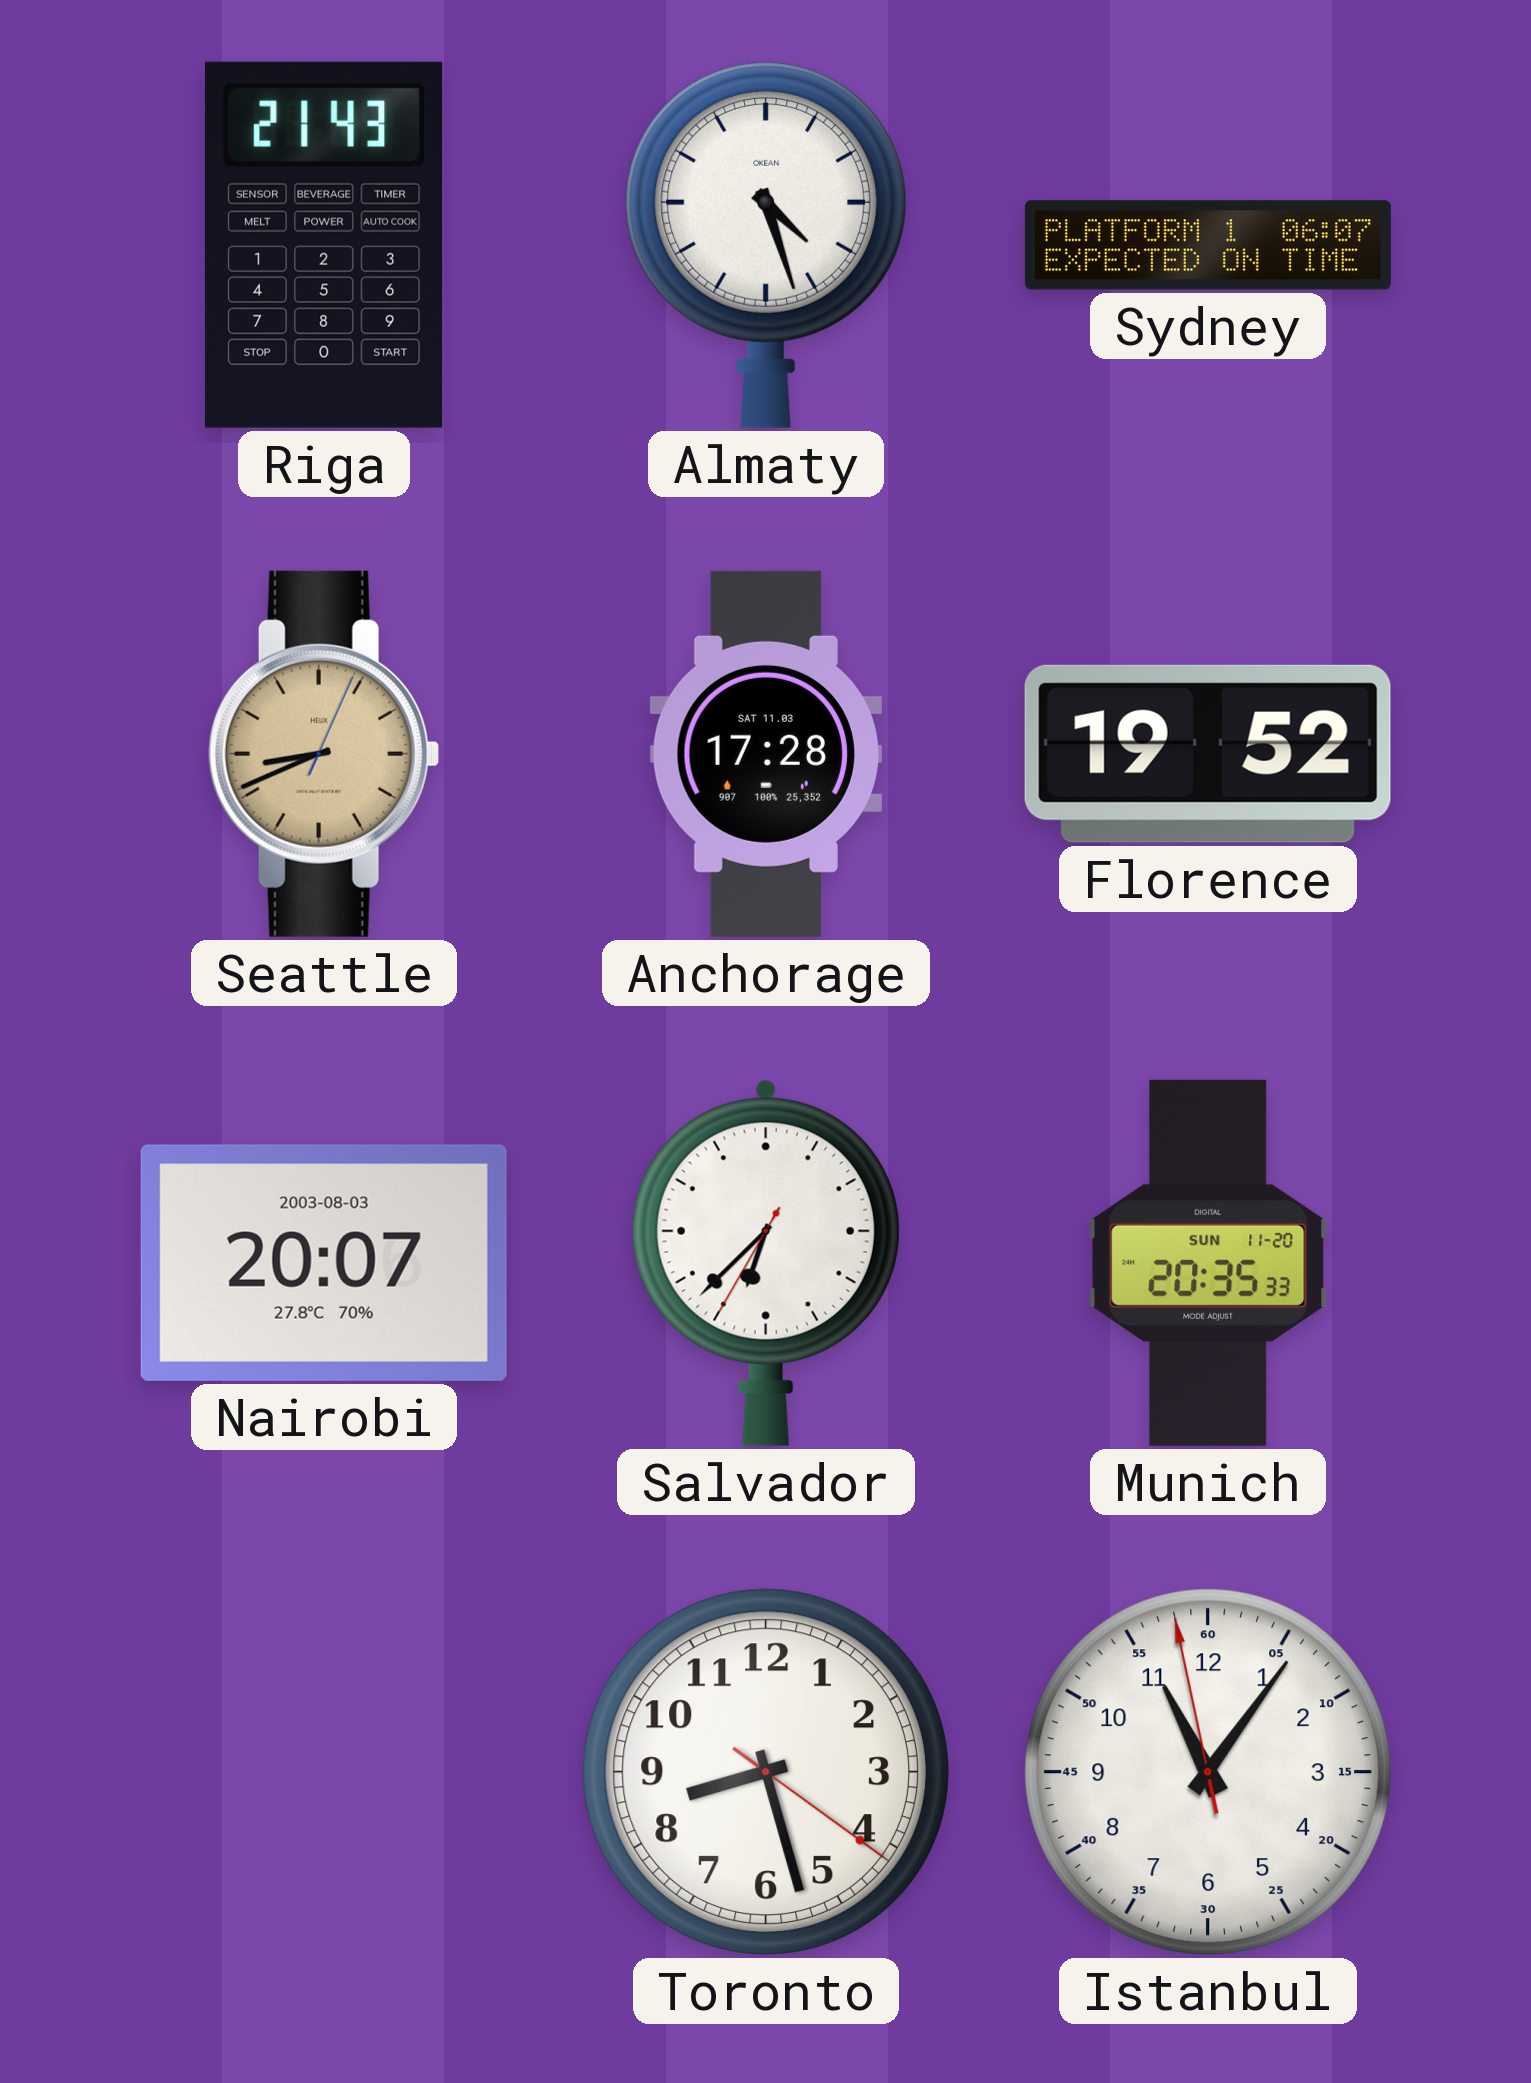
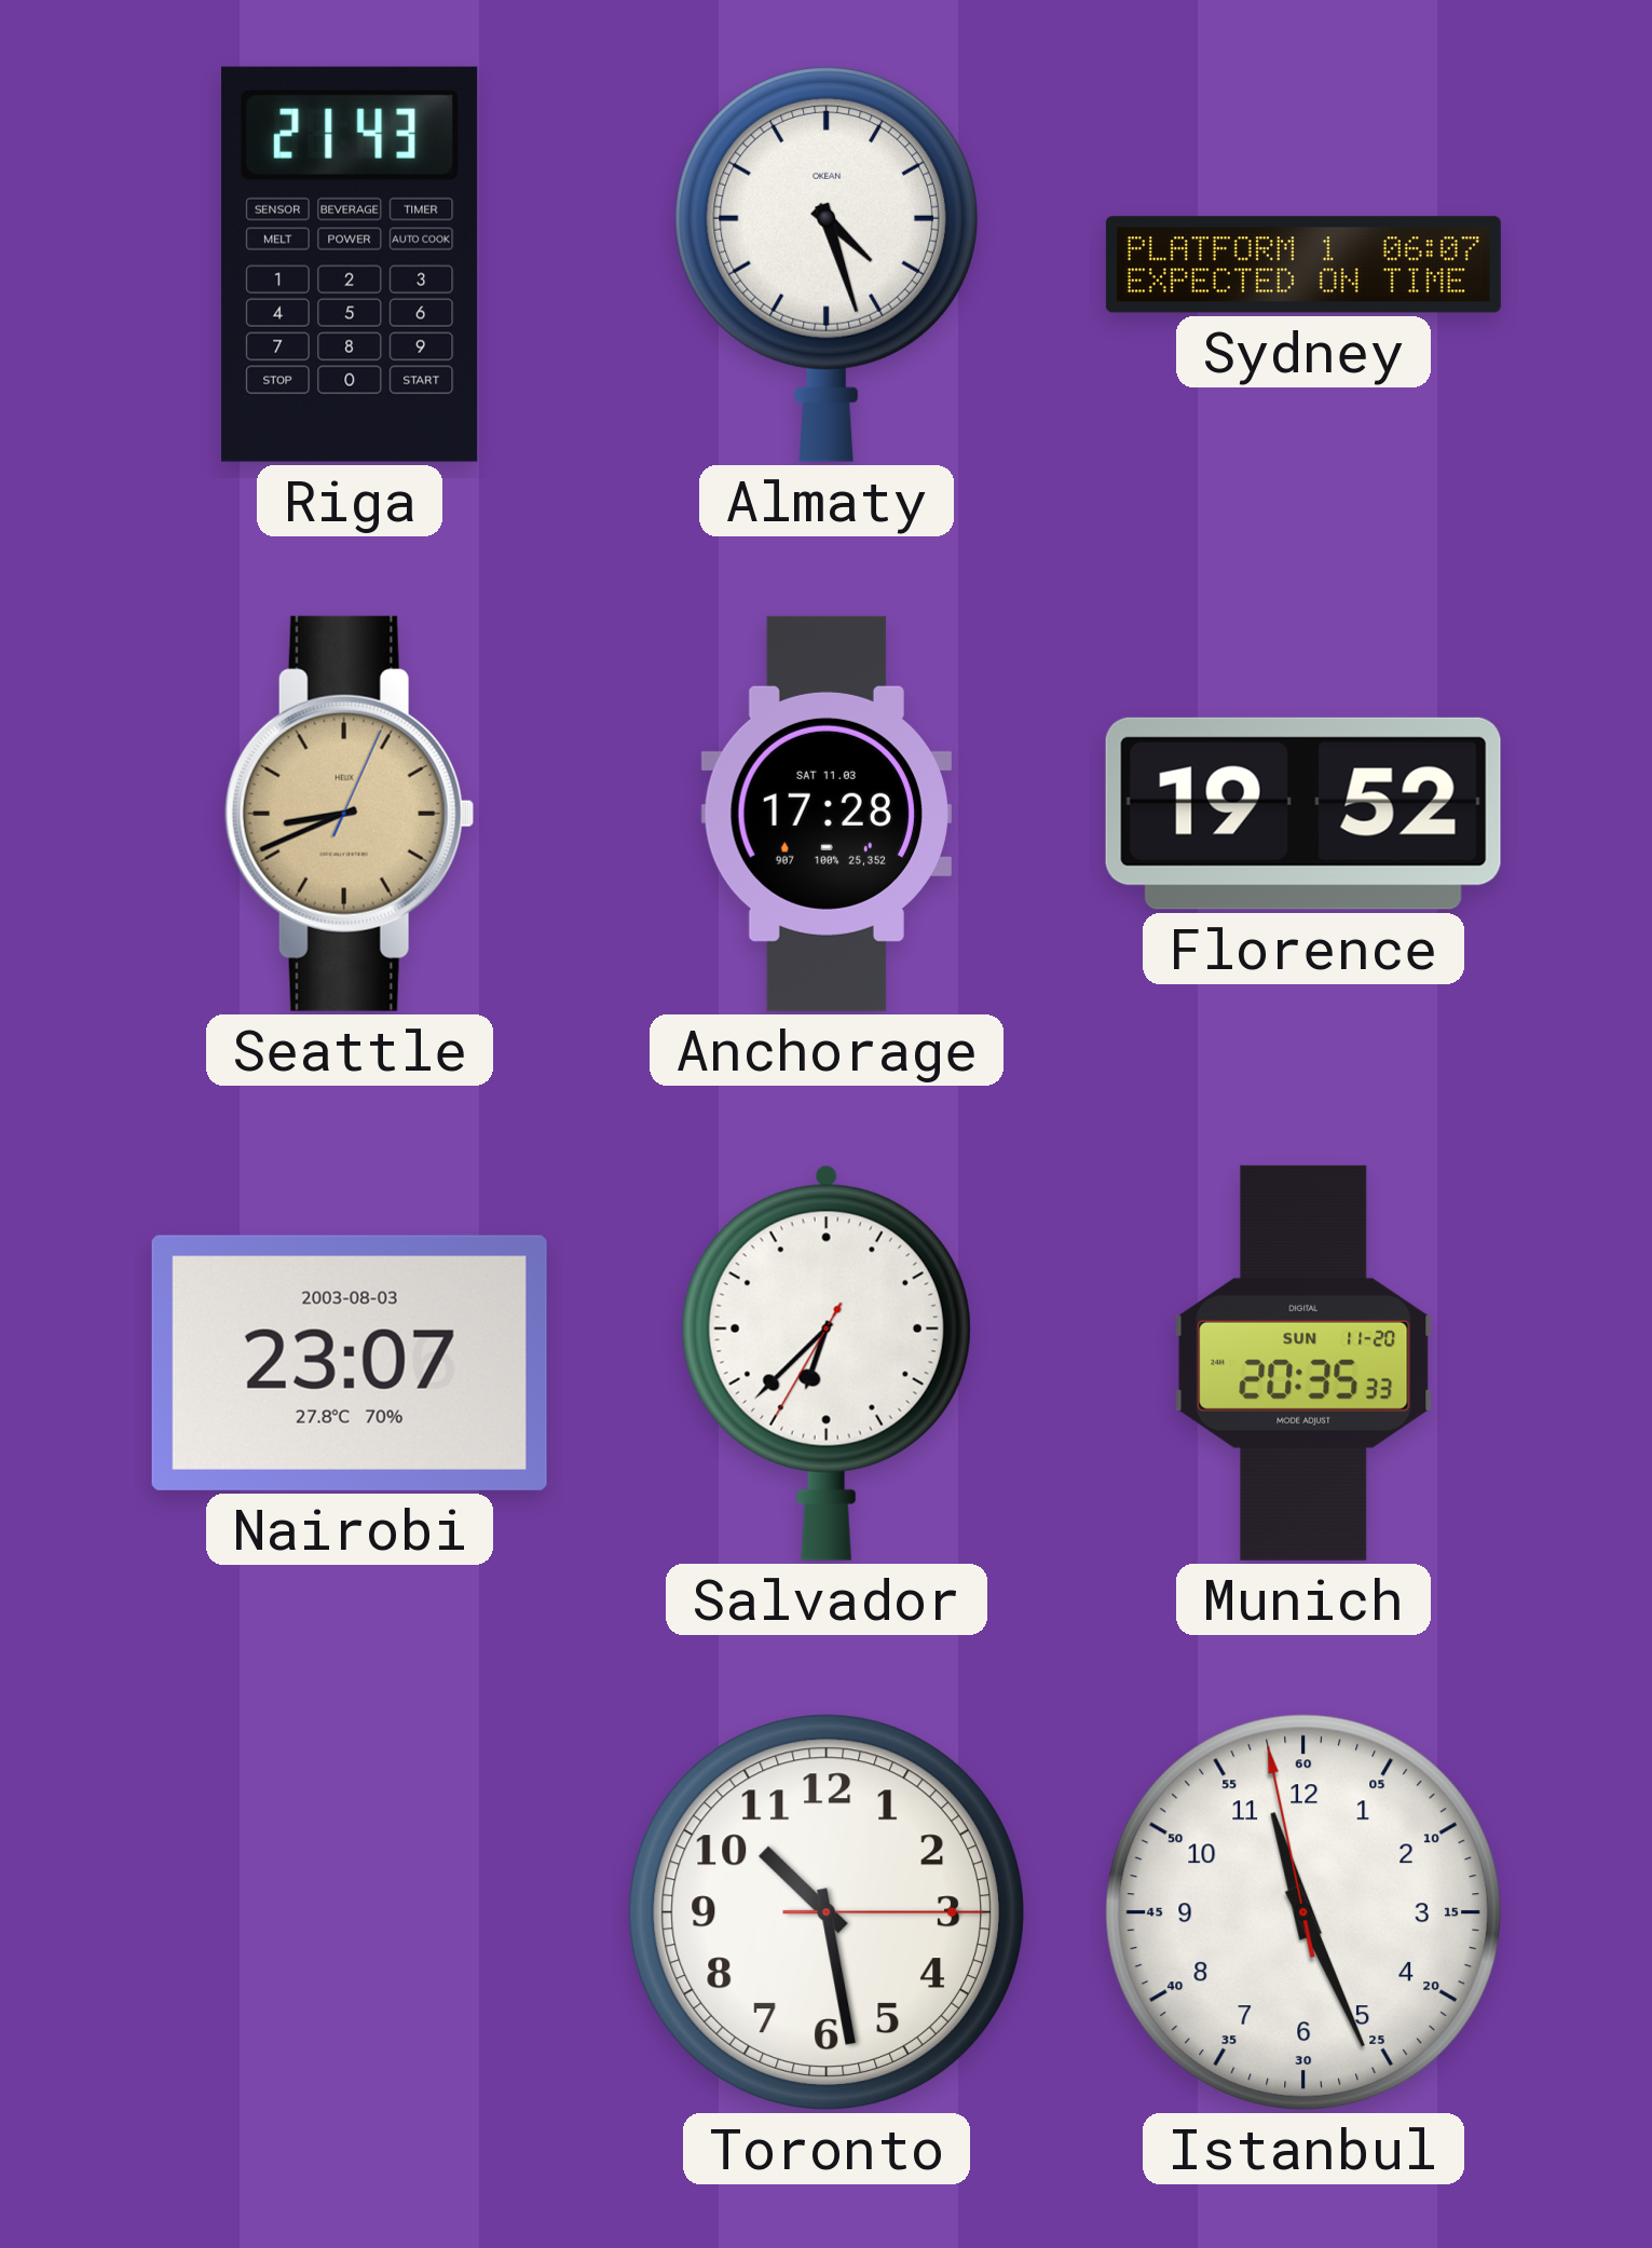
Nairobi: 20:07 -> 23:07
Toronto: 8:27 -> 10:28
Istanbul: 11:05 -> 11:25
